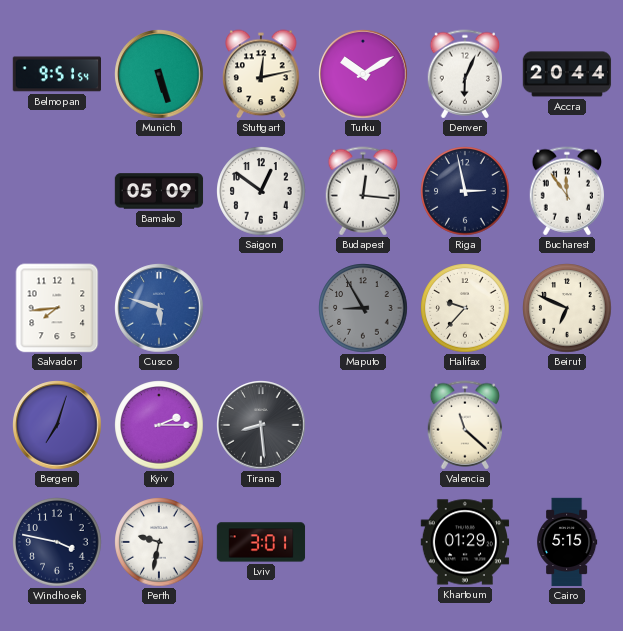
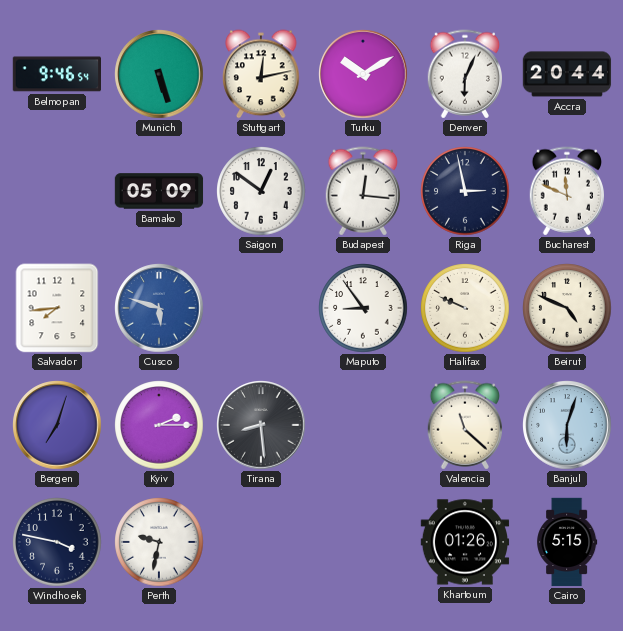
Belmopan: 9:51 -> 9:46
Bucharest: 11:54 -> 11:49
Maputo: 8:55 -> 8:54
Maputo dial: grey -> white
Halifax: 9:37 -> 9:49
Beirut: 6:49 -> 4:49
Banjul: none -> 6:03
Lviv: 3:01 -> none
Khartoum: 01:29 -> 01:26
